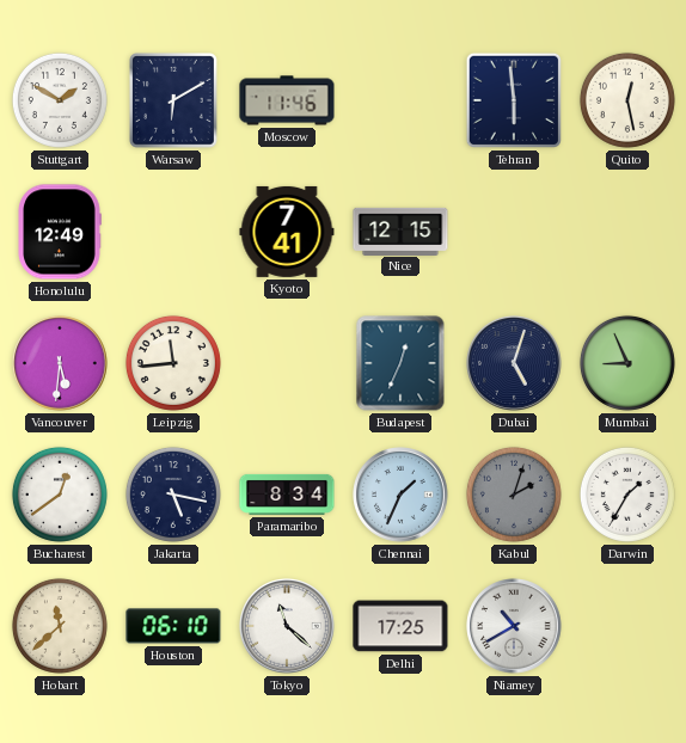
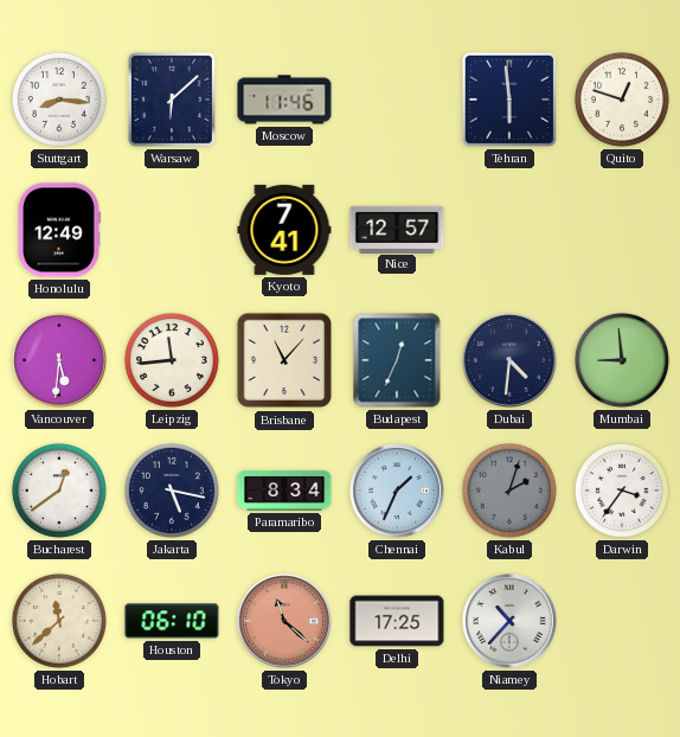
Stuttgart: 1:50 -> 8:16
Warsaw: 6:10 -> 6:08
Quito: 12:28 -> 12:48
Nice: 12:15 -> 12:57
Brisbane: none -> 11:07
Dubai: 5:03 -> 4:31
Mumbai: 8:56 -> 8:59
Darwin: 1:35 -> 3:36
Tokyo dial: white -> salmon
Niamey: 10:40 -> 10:37
